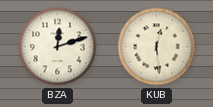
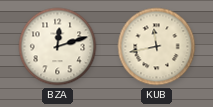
KUB: 12:29 -> 11:43
